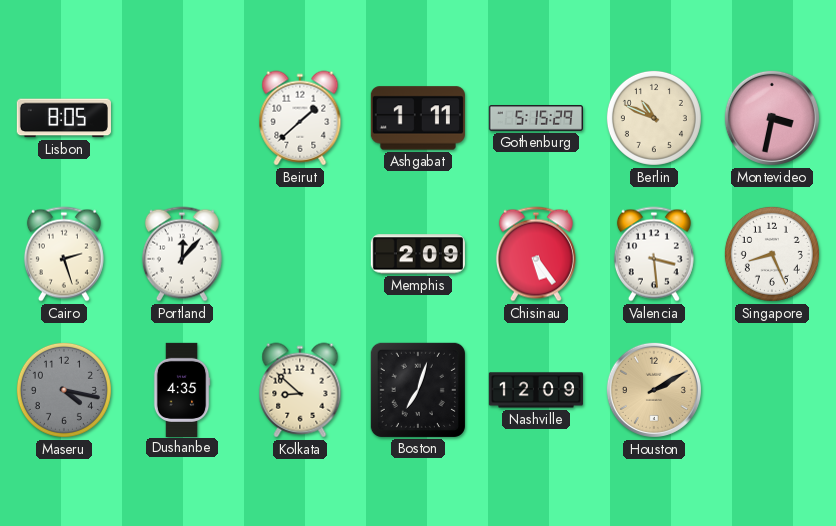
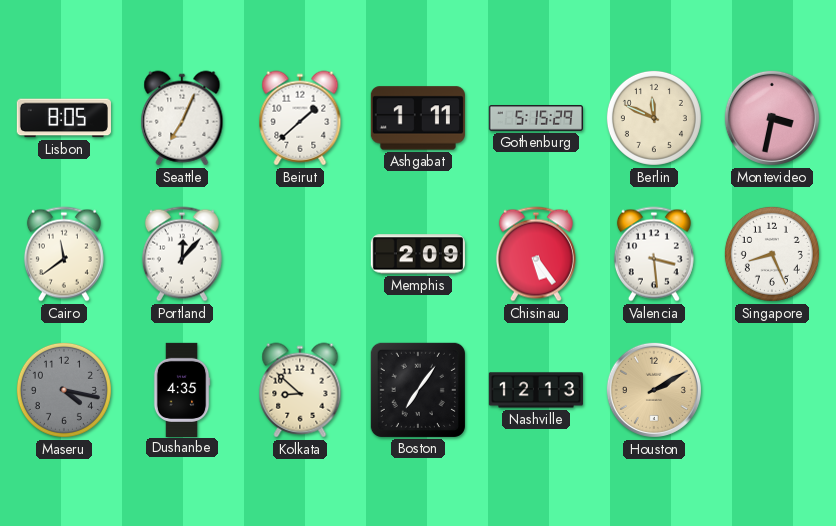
Seattle: none -> 7:04
Berlin: 10:49 -> 11:49
Cairo: 2:27 -> 11:39
Boston: 7:03 -> 7:06
Nashville: 12:09 -> 12:13
